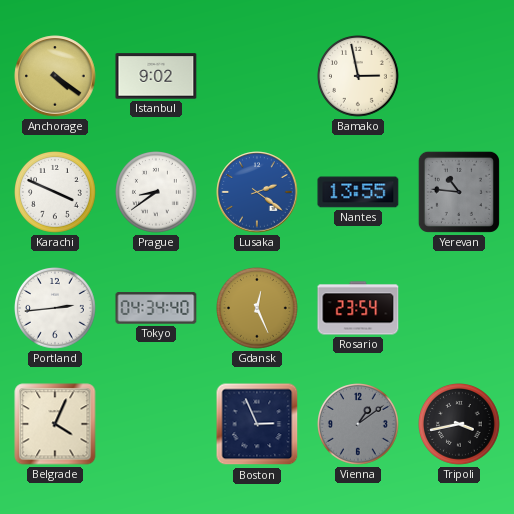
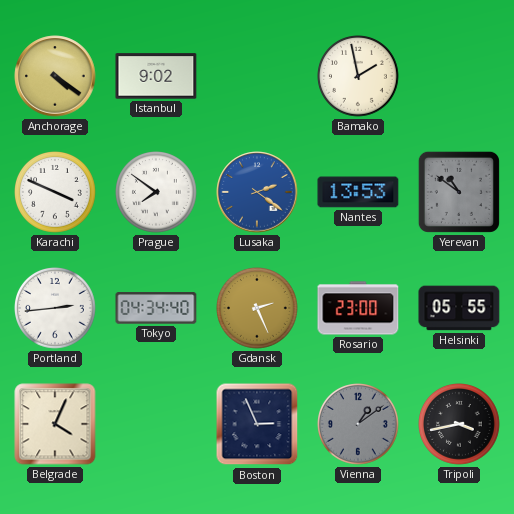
Bamako: 2:58 -> 1:58
Prague: 8:39 -> 7:51
Nantes: 13:55 -> 13:53
Yerevan: 10:46 -> 10:51
Gdansk: 12:26 -> 2:26
Rosario: 23:54 -> 23:00
Helsinki: none -> 05:55
